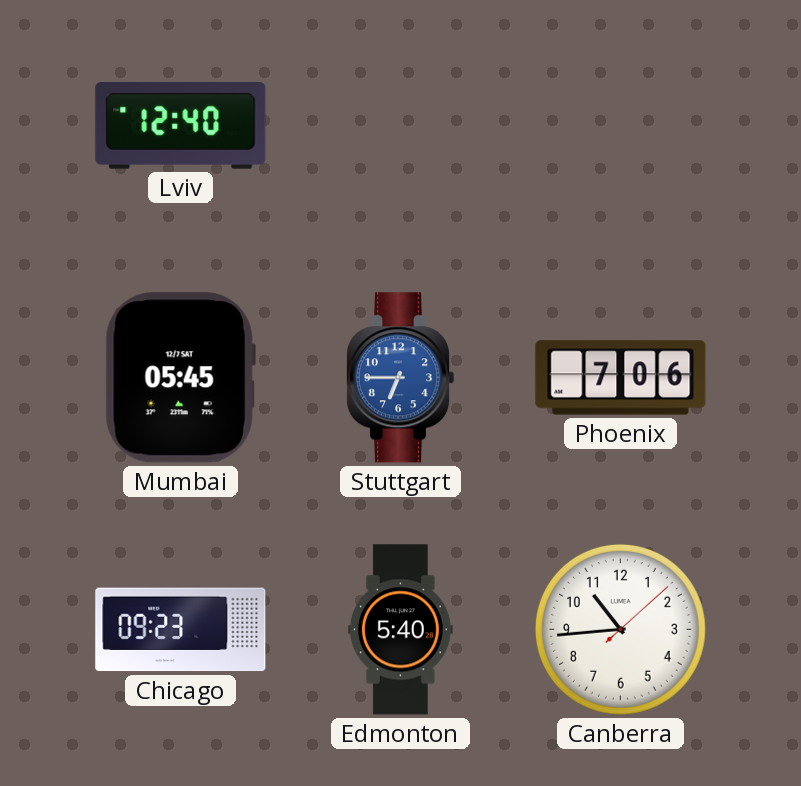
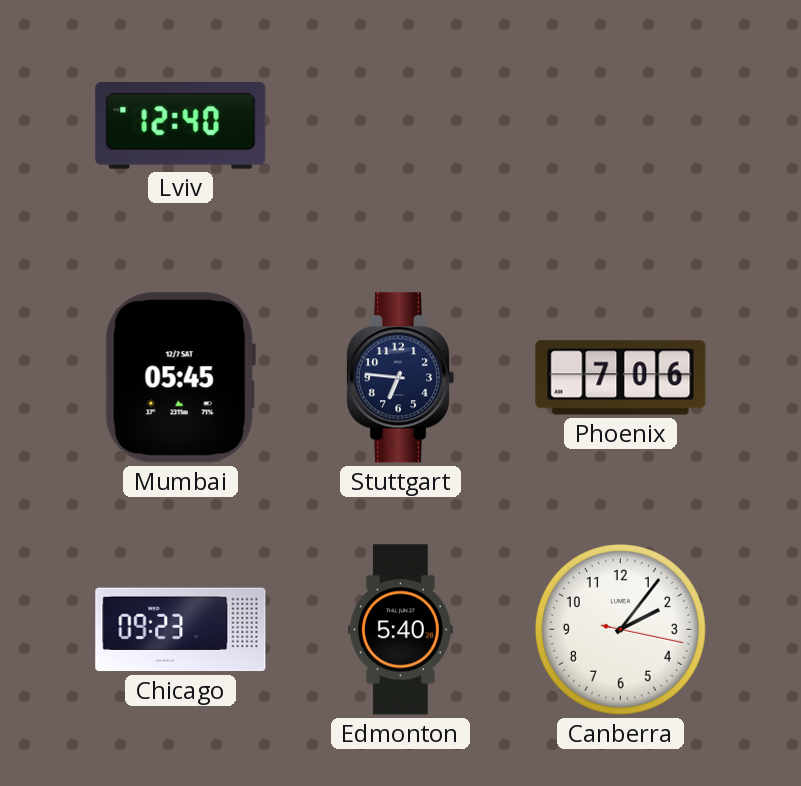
Stuttgart: 6:45 -> 6:46
Stuttgart dial: blue -> navy
Canberra: 10:44 -> 2:06
